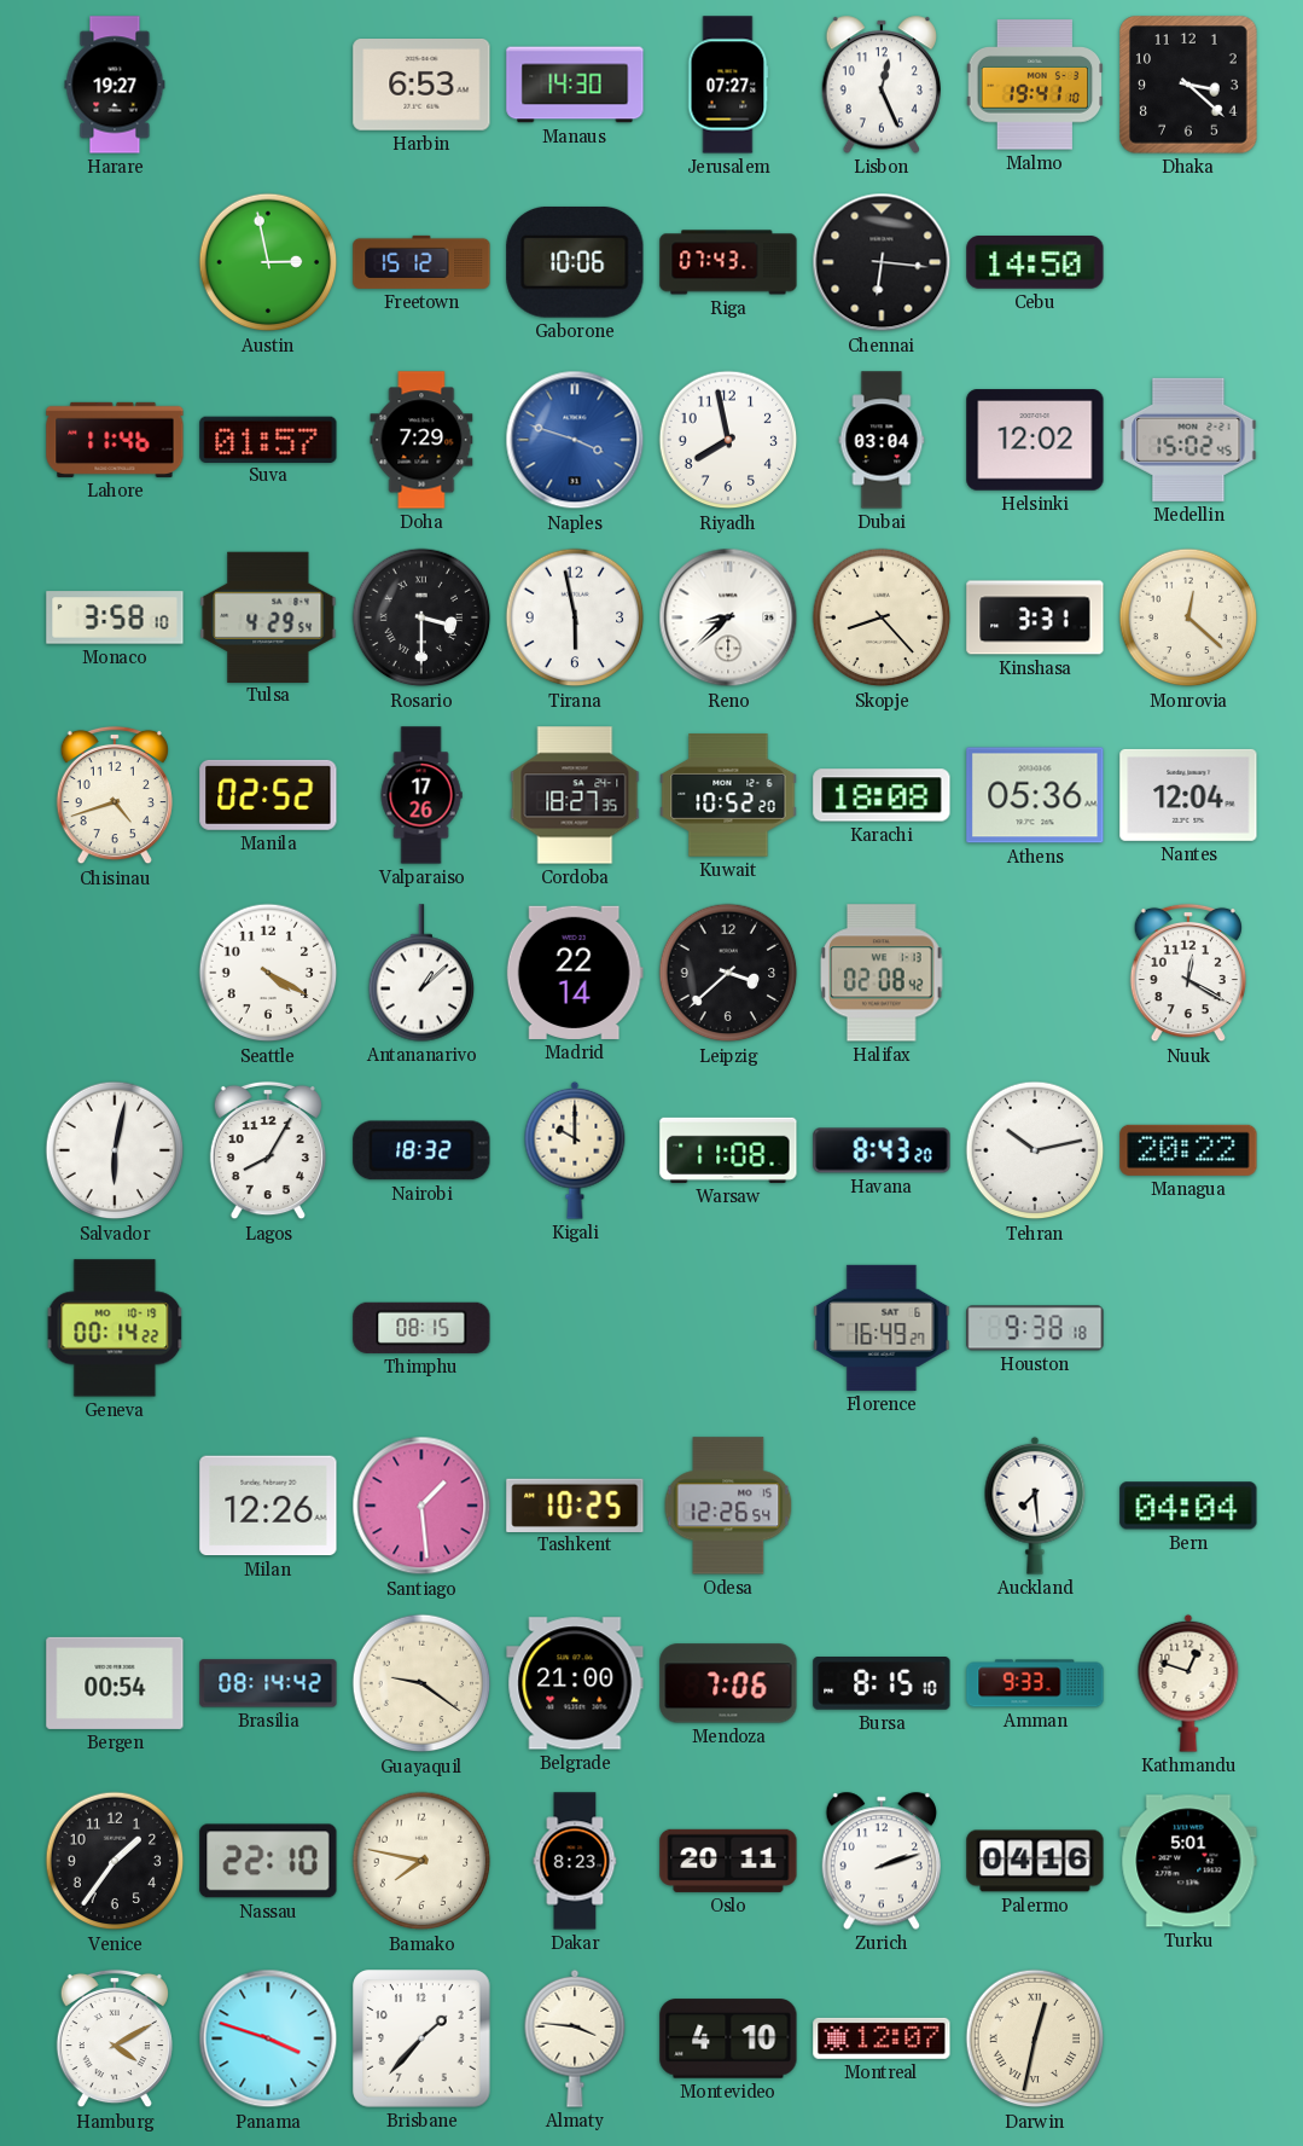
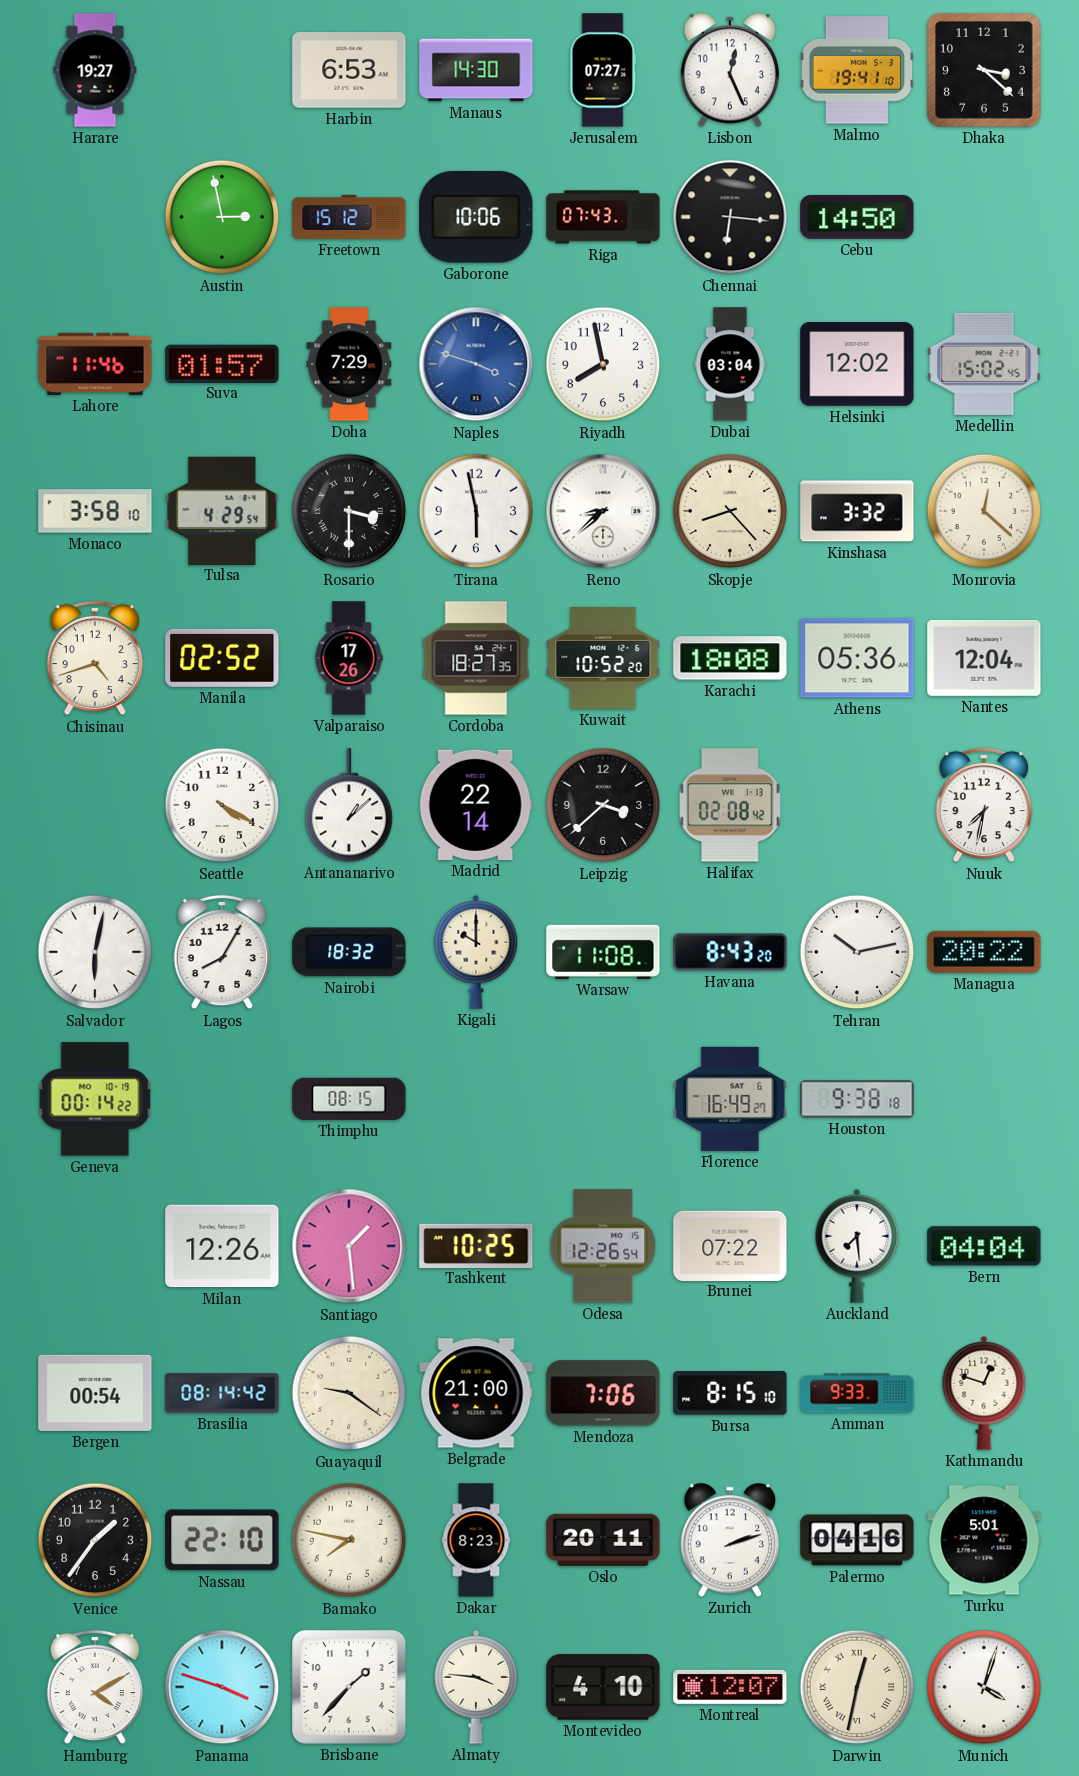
Kinshasa: 3:31 -> 3:32
Nuuk: 12:20 -> 7:32
Brunei: none -> 07:22
Munich: none -> 4:03
